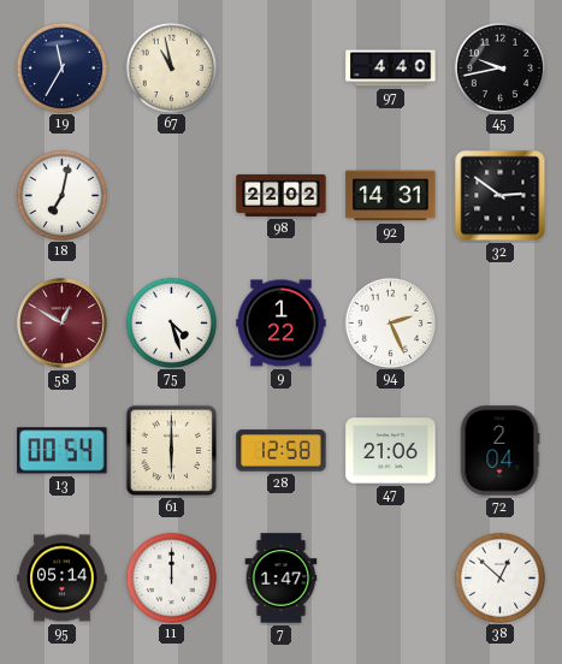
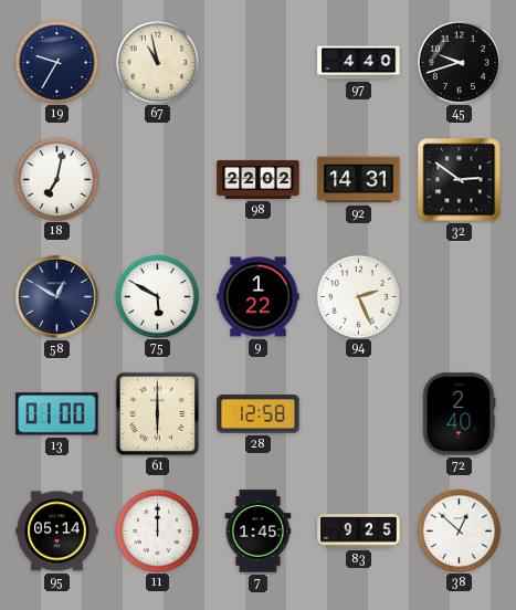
19: 11:35 -> 9:35
45: 9:43 -> 9:42
58 dial: burgundy -> navy
75: 4:27 -> 5:50
13: 00:54 -> 01:00
47: 21:06 -> none
72: 2:04 -> 2:40
7: 1:47 -> 1:45
83: none -> 9:25
